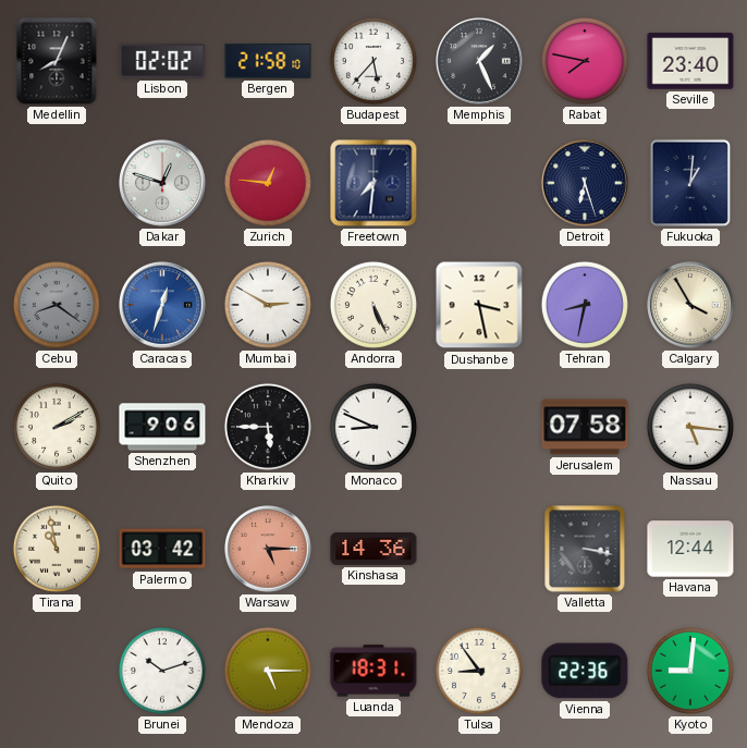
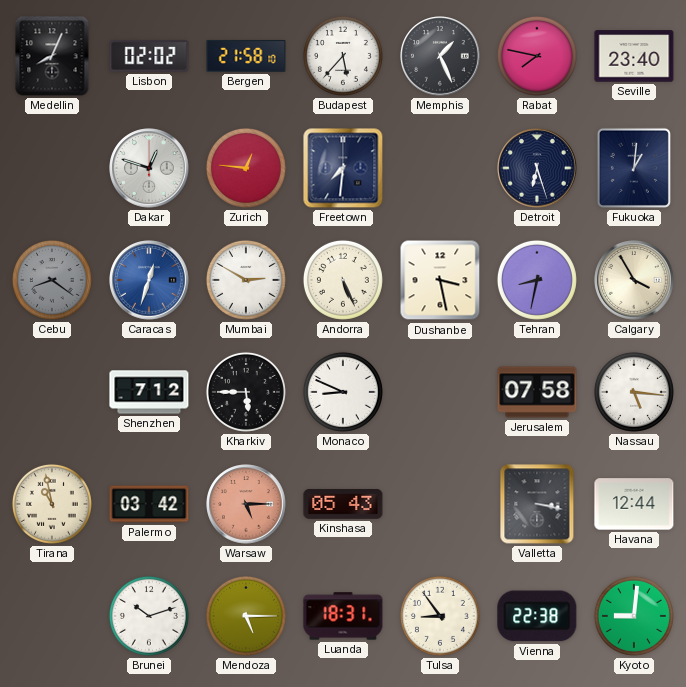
Quito: 2:10 -> none
Shenzhen: 9:06 -> 7:12
Kinshasa: 14:36 -> 05:43
Vienna: 22:36 -> 22:38
